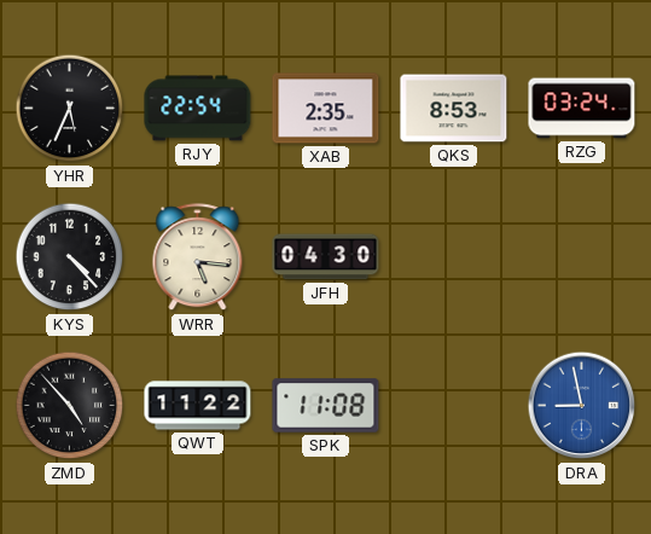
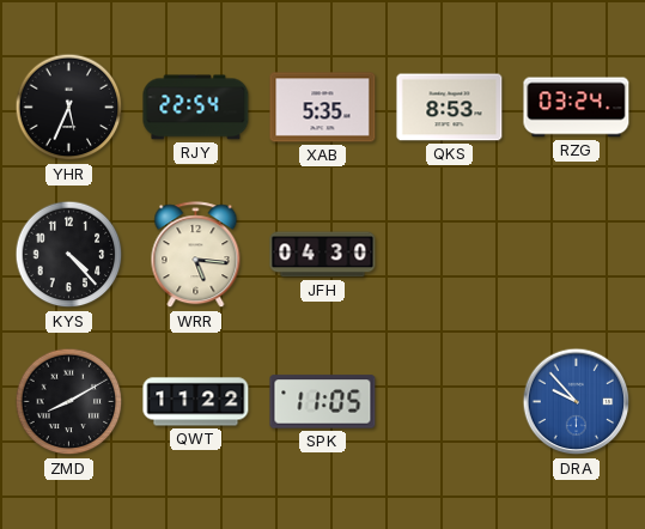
XAB: 2:35 -> 5:35
ZMD: 4:53 -> 8:10
SPK: 11:08 -> 11:05
DRA: 8:58 -> 9:53
